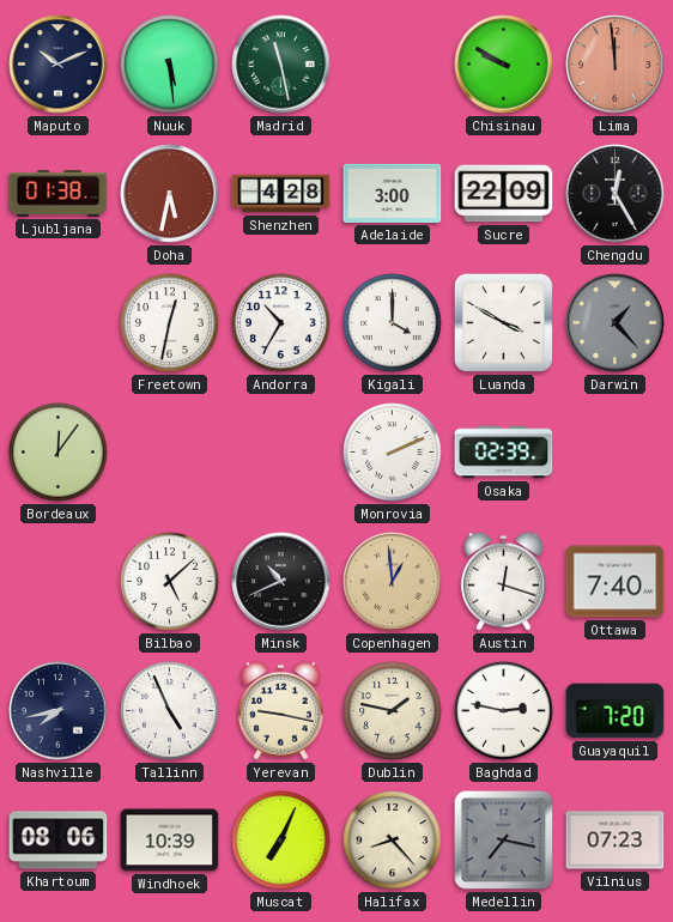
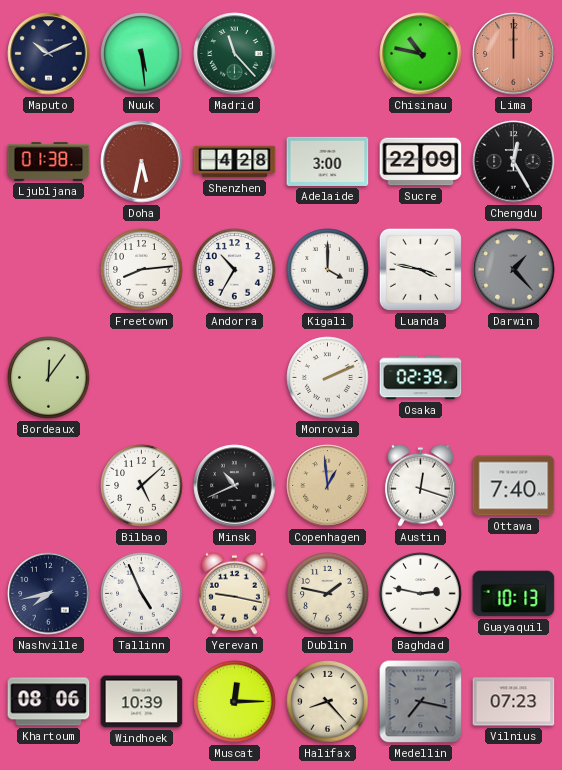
Madrid: 11:28 -> 11:23
Chisinau: 9:50 -> 10:47
Lima: 11:59 -> 12:00
Freetown: 12:32 -> 8:14
Luanda: 3:50 -> 3:47
Guayaquil: 7:20 -> 10:13
Muscat: 7:04 -> 12:15
